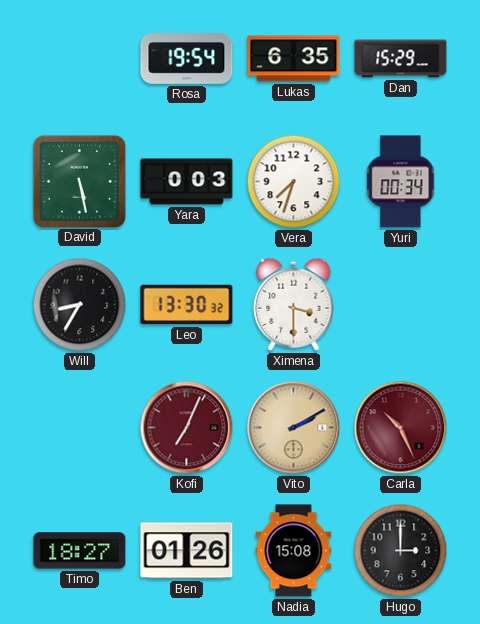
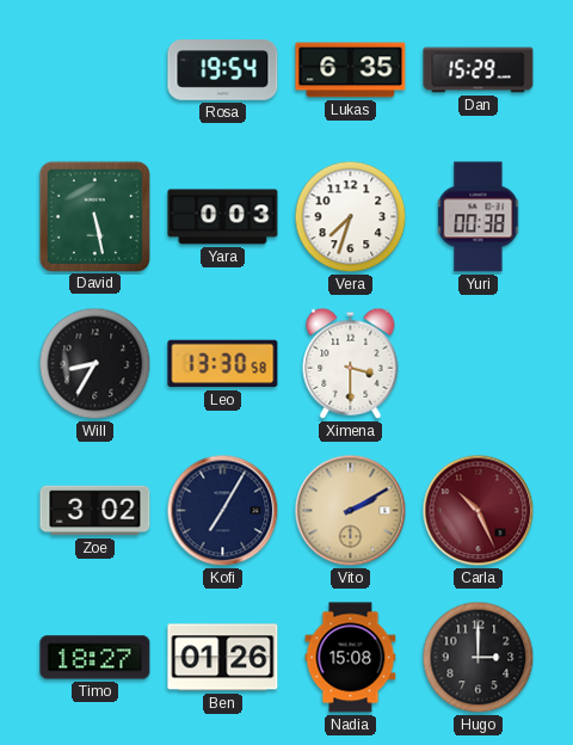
Yuri: 00:34 -> 00:38
Leo: 13:30:32 -> 13:30:58
Zoe: none -> 3:02
Kofi: 7:04 -> 7:05
Kofi dial: burgundy -> navy
